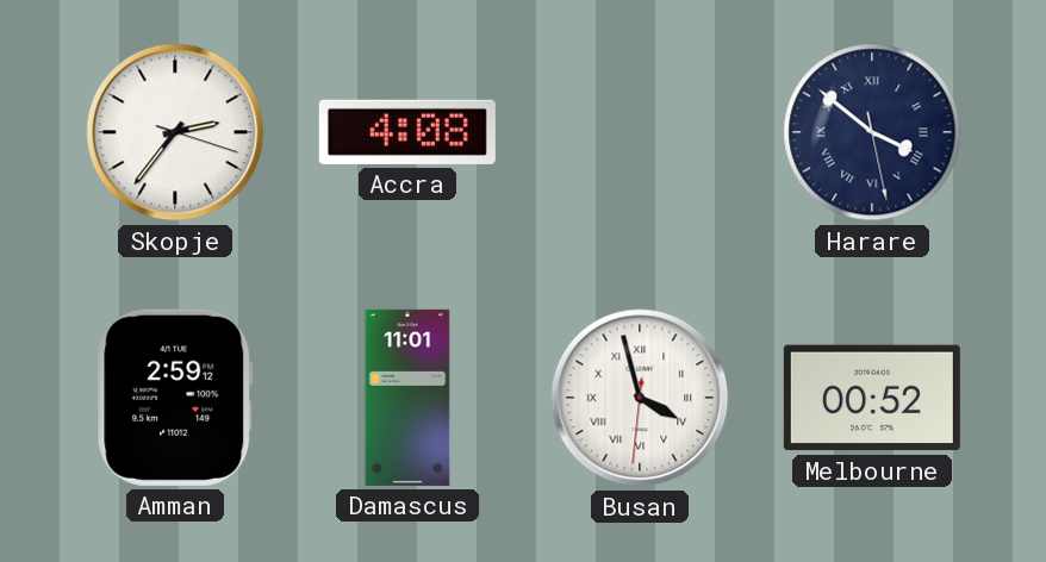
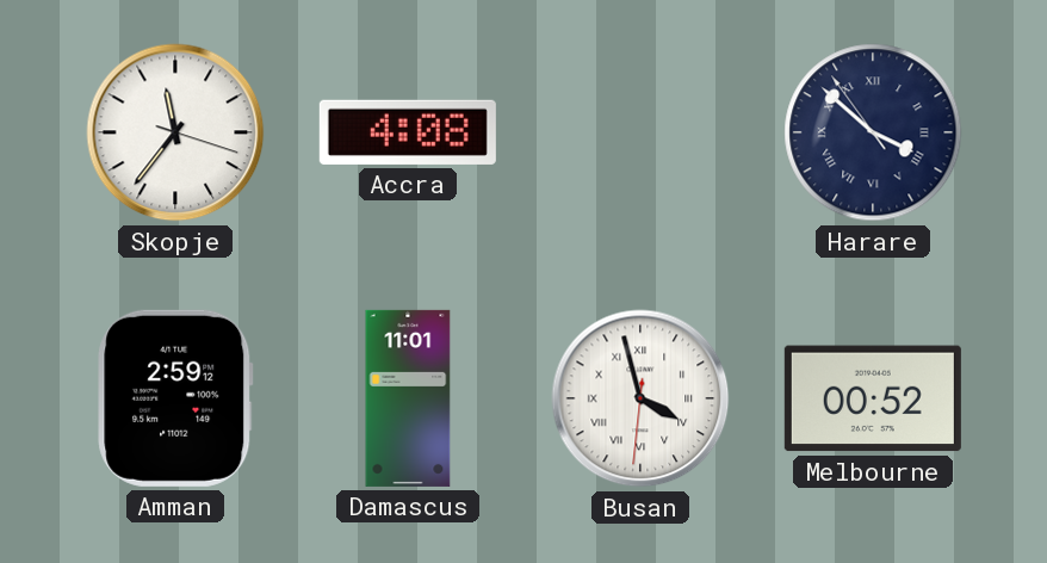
Skopje: 2:36 -> 11:36
Harare: 3:51:28 -> 3:51:54
